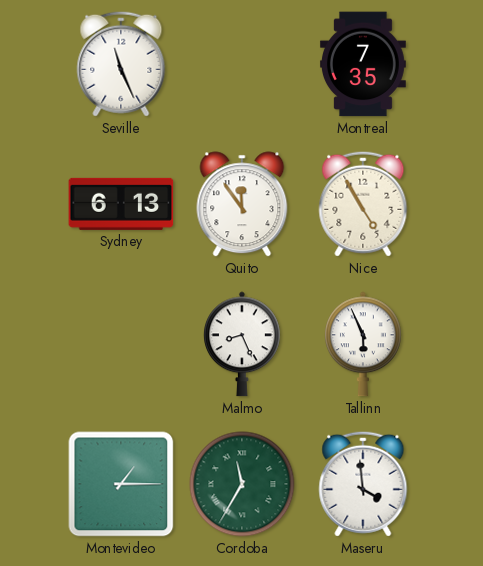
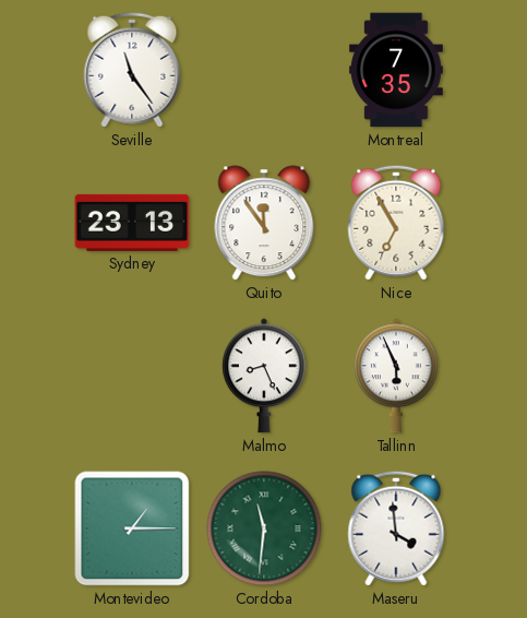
Seville: 11:26 -> 11:24
Sydney: 6:13 -> 23:13
Nice: 4:55 -> 6:55
Cordoba: 11:35 -> 11:31
